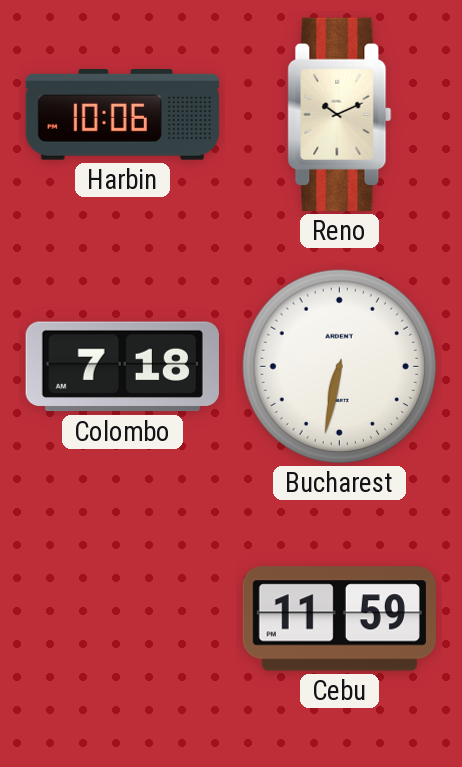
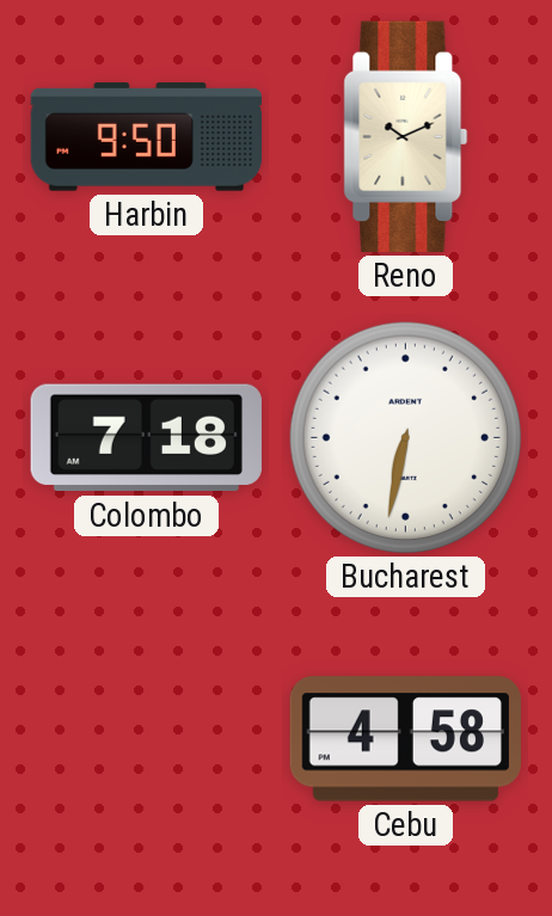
Harbin: 10:06 -> 9:50
Cebu: 11:59 -> 4:58
